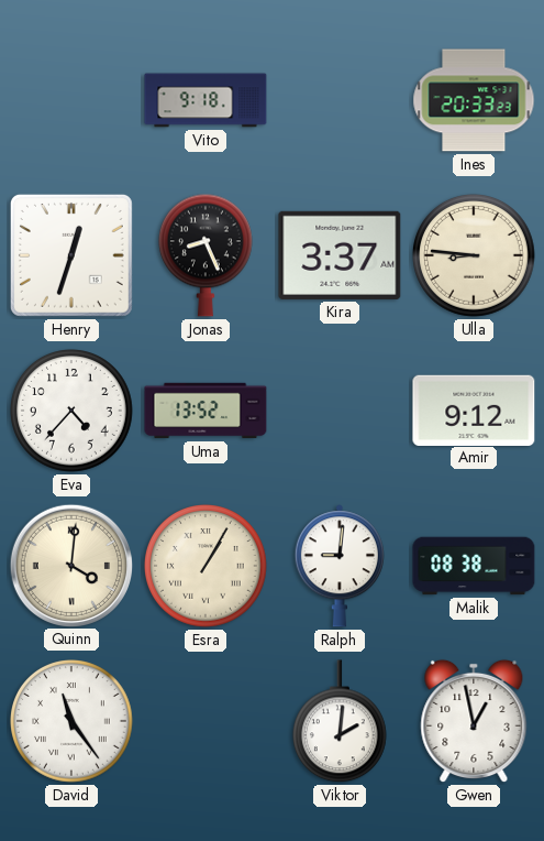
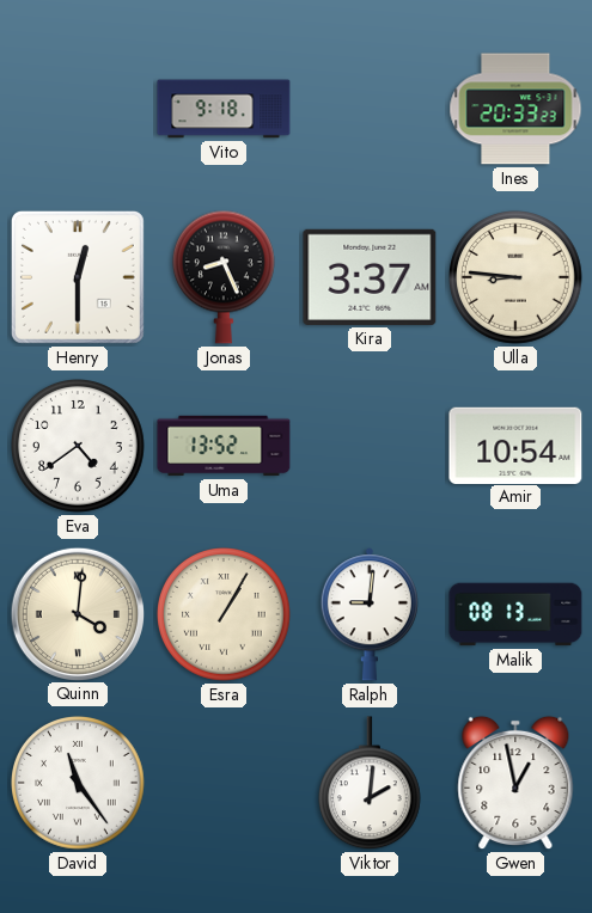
Henry: 12:33 -> 12:30
Eva: 4:37 -> 4:39
Amir: 9:12 -> 10:54
Malik: 08:38 -> 08:13
